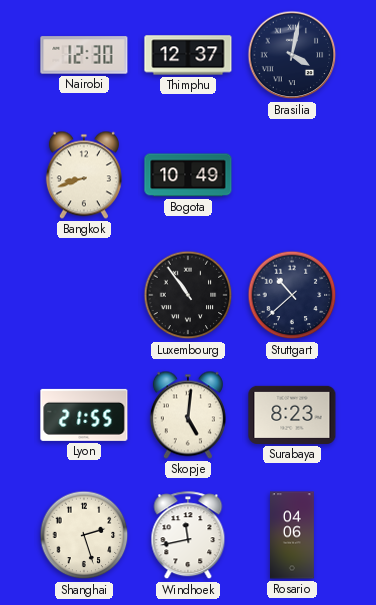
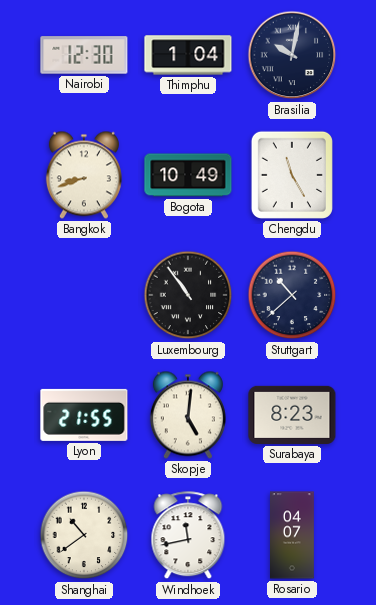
Thimphu: 12:37 -> 1:04
Brasilia: 4:02 -> 10:02
Chengdu: none -> 11:25
Shanghai: 2:27 -> 10:39
Rosario: 04:06 -> 04:07
